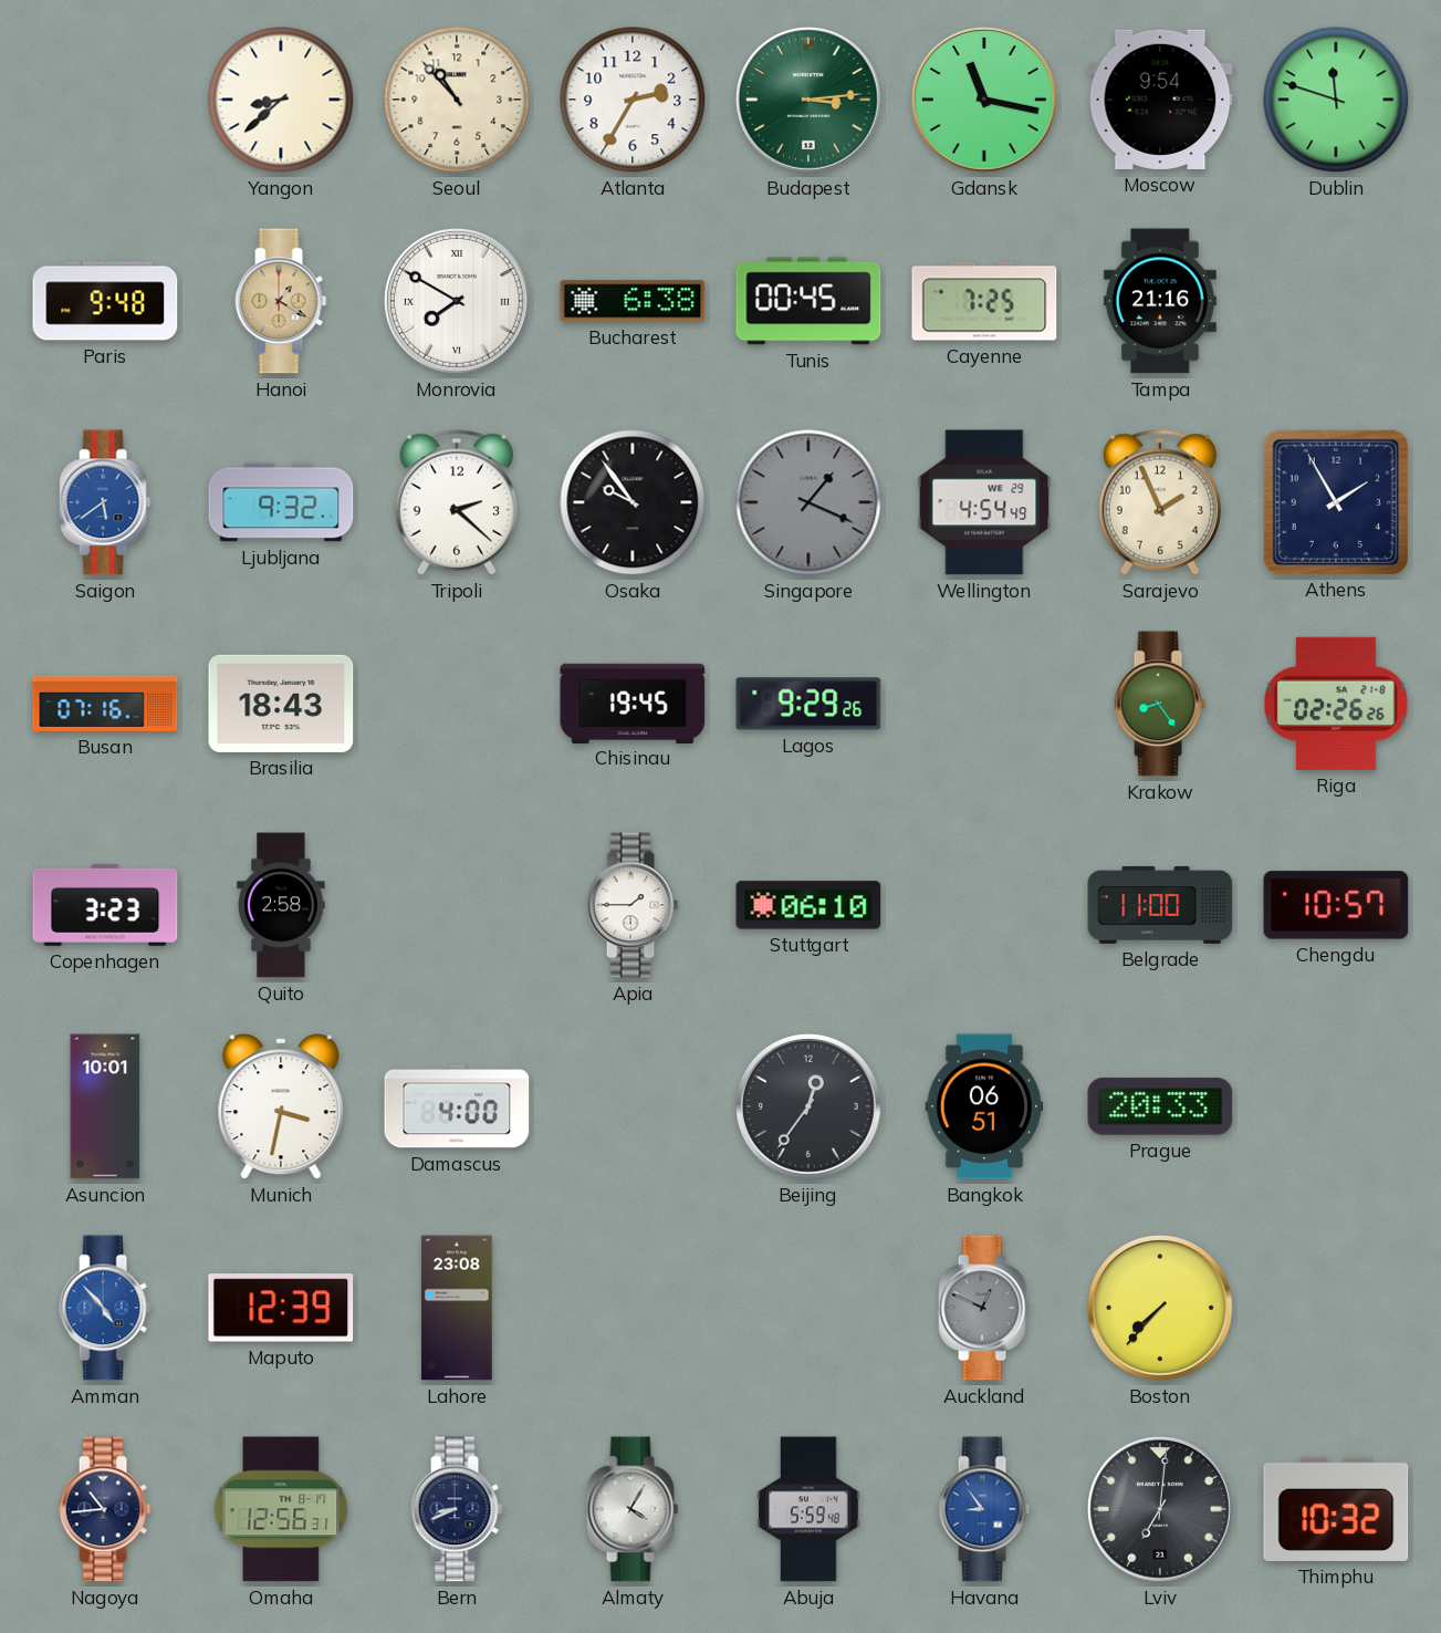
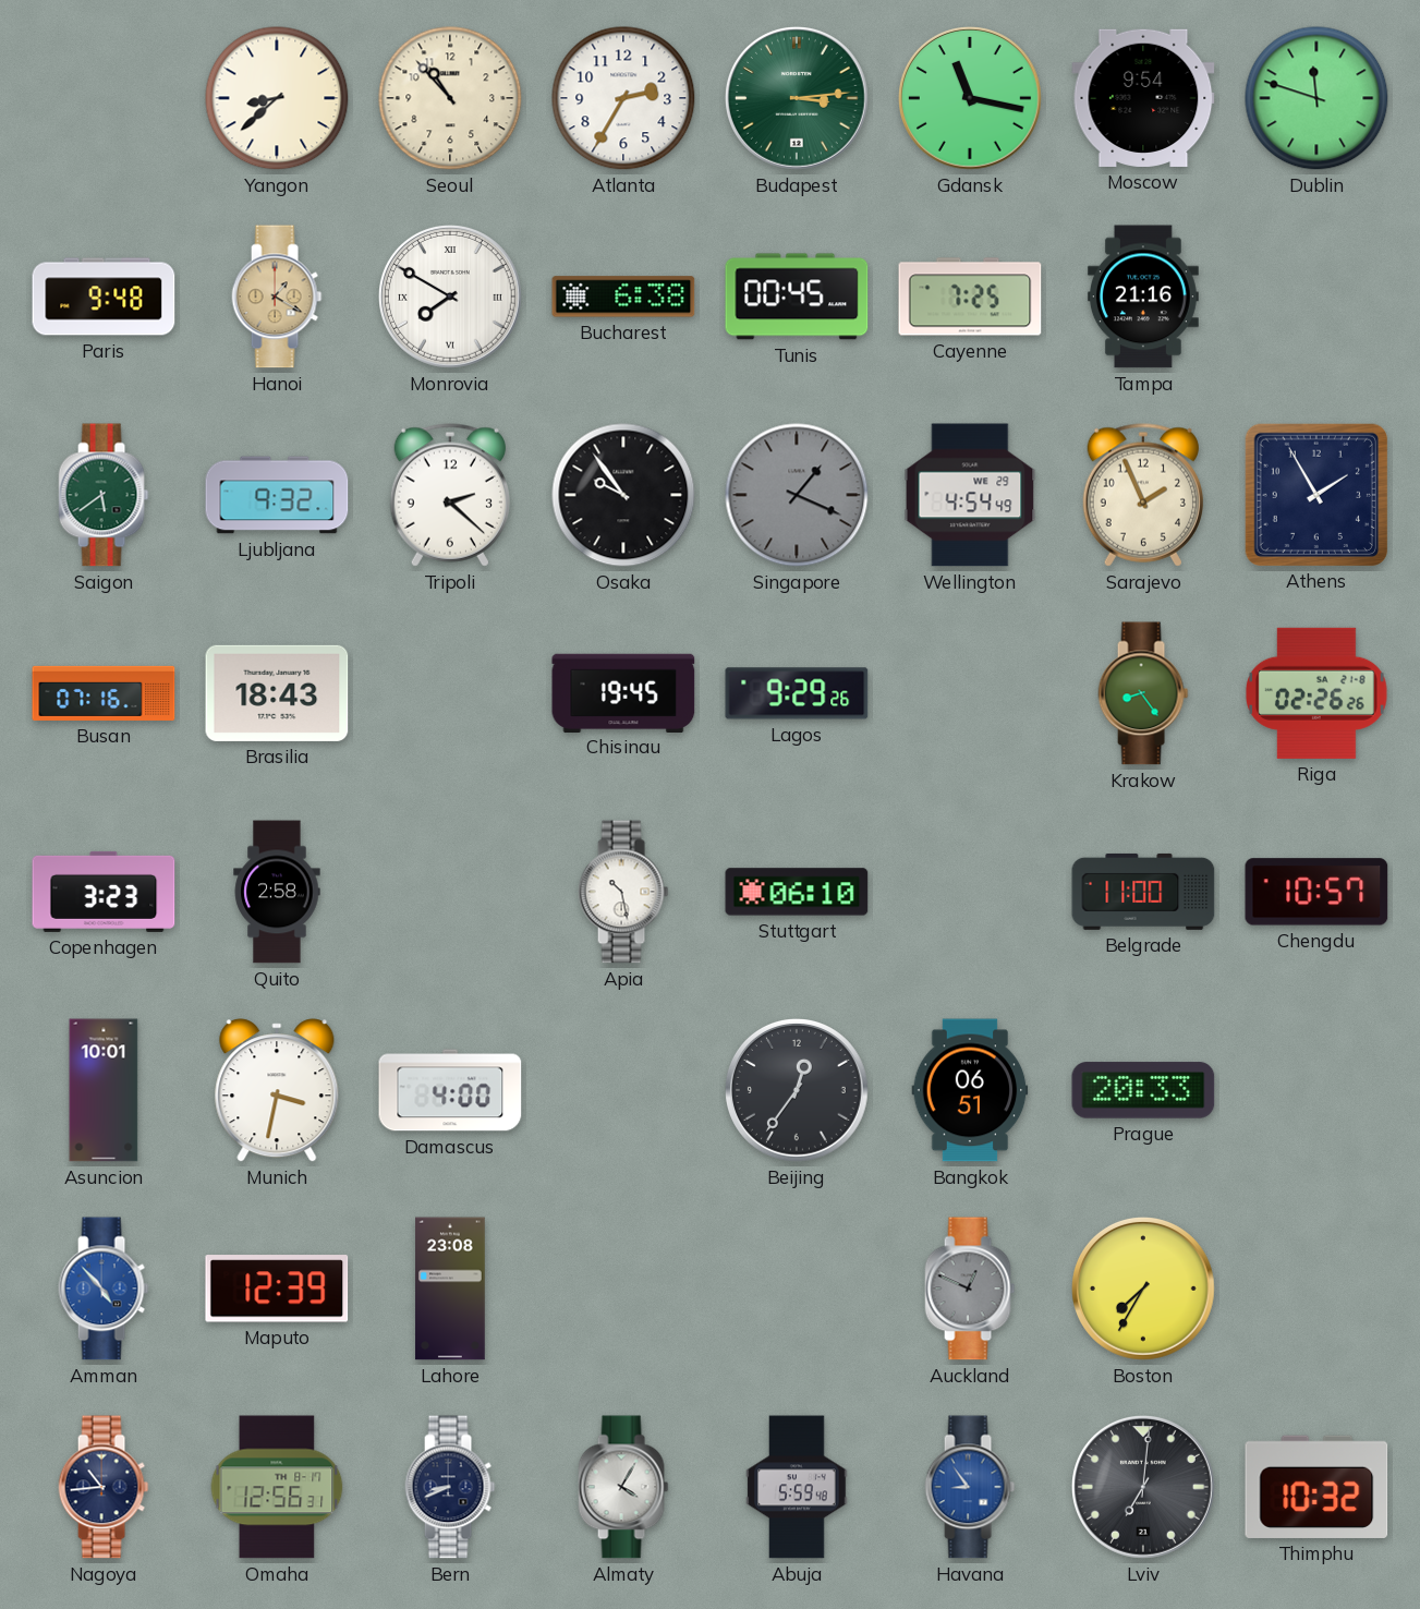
Saigon dial: blue -> green
Apia: 1:45 -> 10:28
Boston: 7:37 -> 7:35
